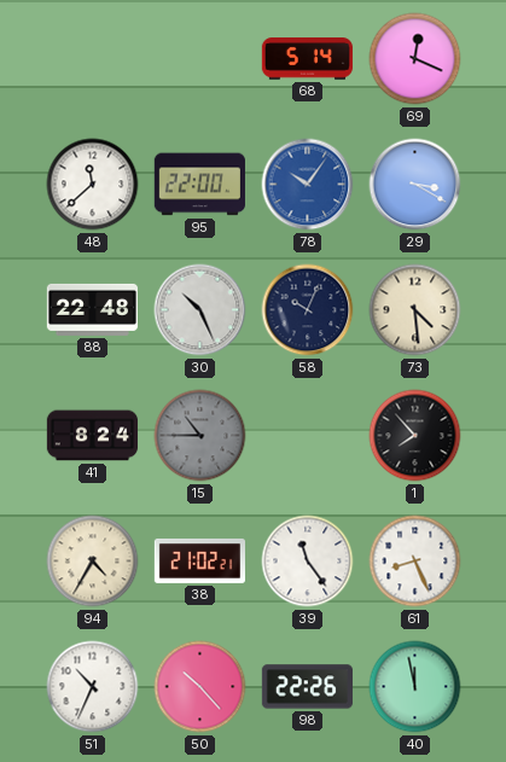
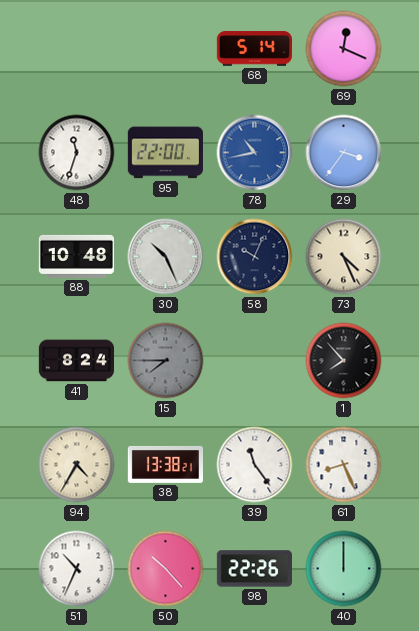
48: 11:38 -> 11:33
78: 10:06 -> 10:43
29: 3:20 -> 3:36
88: 22:48 -> 10:48
73: 4:29 -> 4:26
15: 10:45 -> 7:45
38: 21:02 -> 13:38
40: 11:58 -> 12:00
